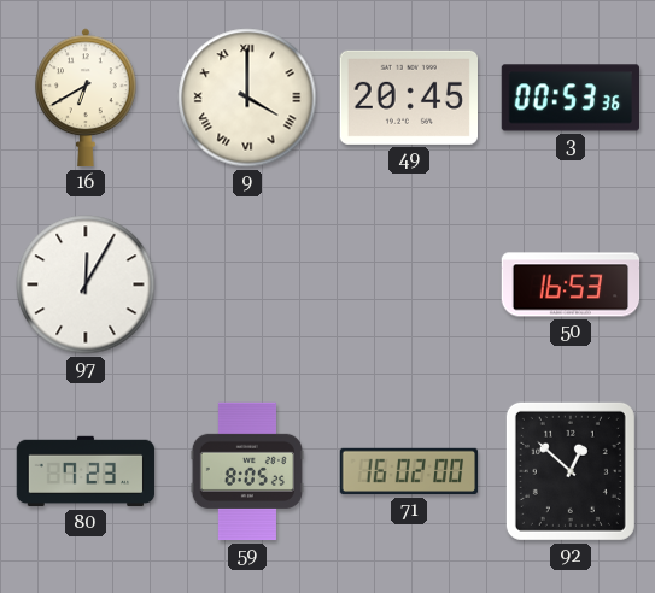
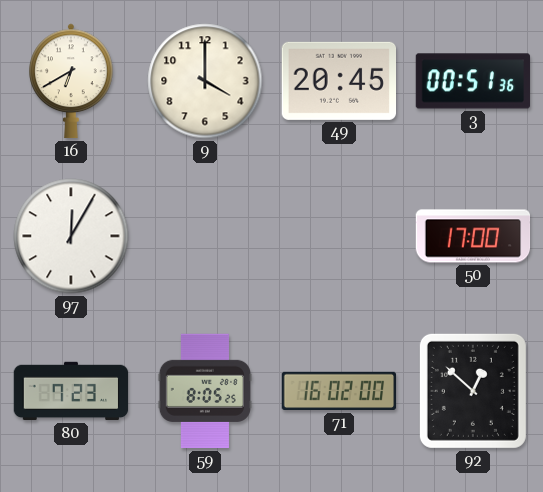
9 numerals: Roman -> Arabic
3: 00:53 -> 00:51
50: 16:53 -> 17:00
